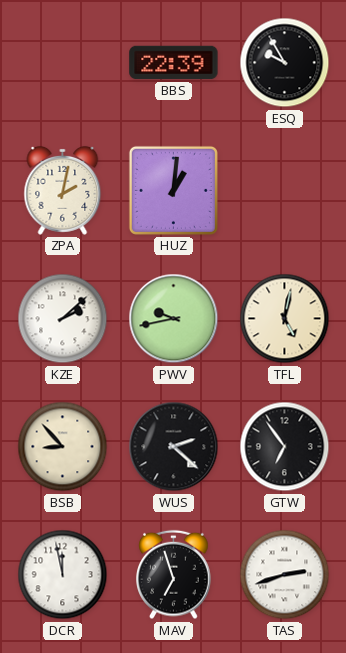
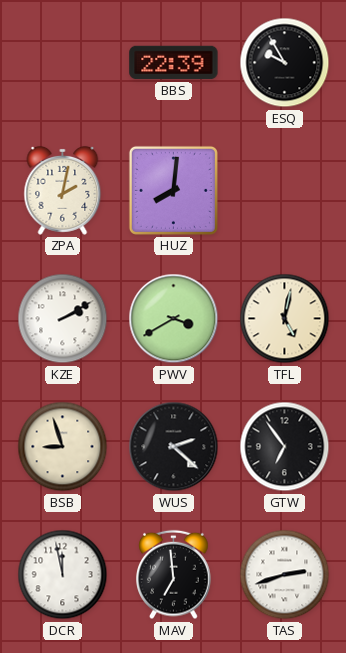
HUZ: 1:01 -> 8:01
KZE: 2:08 -> 2:10
PWV: 9:43 -> 3:40
BSB: 8:53 -> 8:57
MAV: 6:57 -> 6:59
